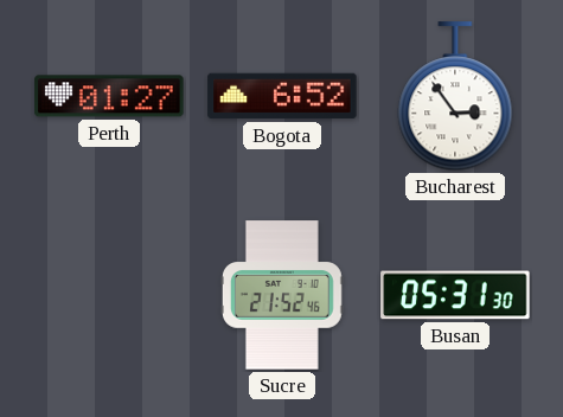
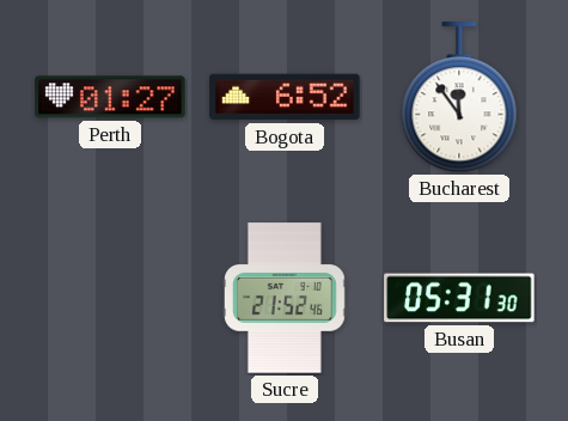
Bucharest: 2:54 -> 11:54
